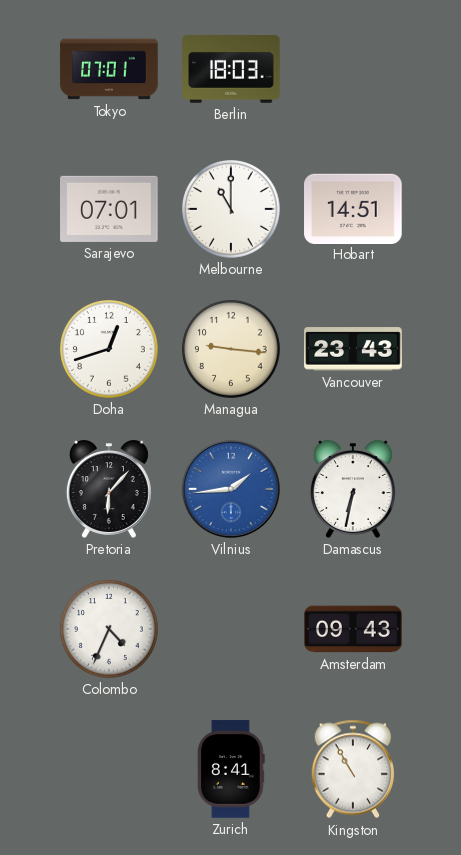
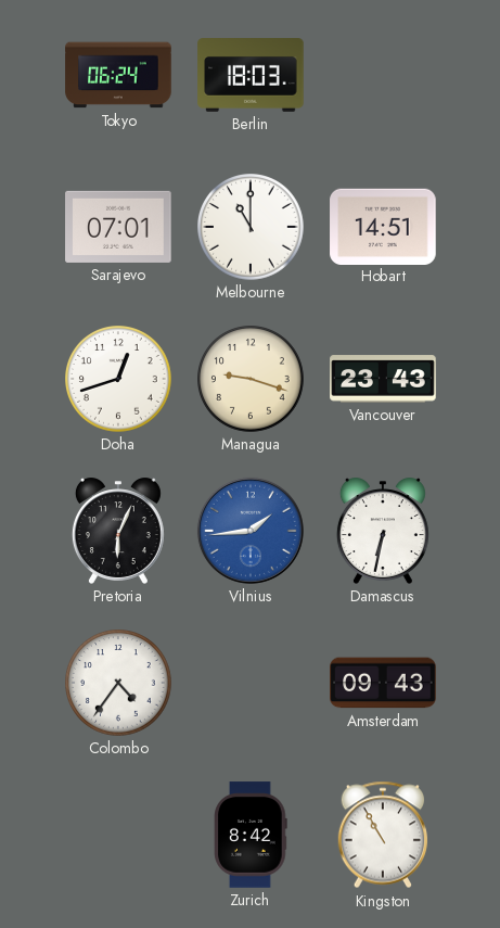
Tokyo: 07:01 -> 06:24
Managua: 9:16 -> 9:18
Pretoria: 6:07 -> 6:04
Colombo: 4:34 -> 4:36
Zurich: 8:41 -> 8:42
